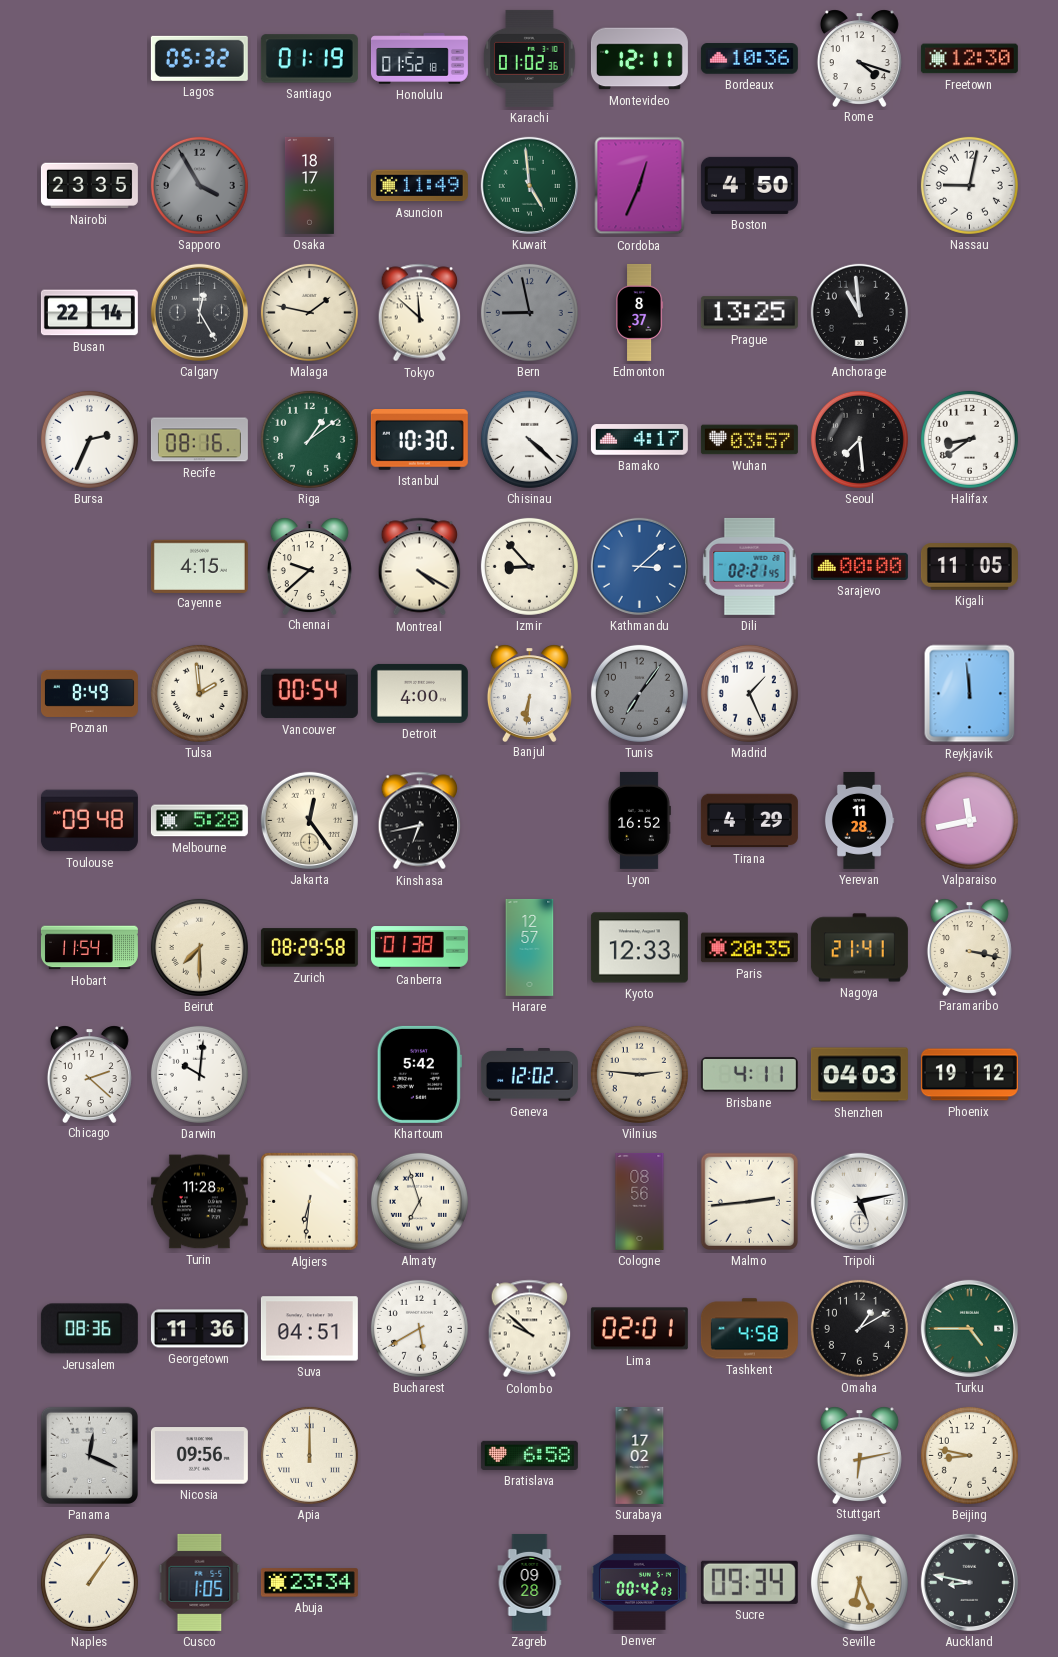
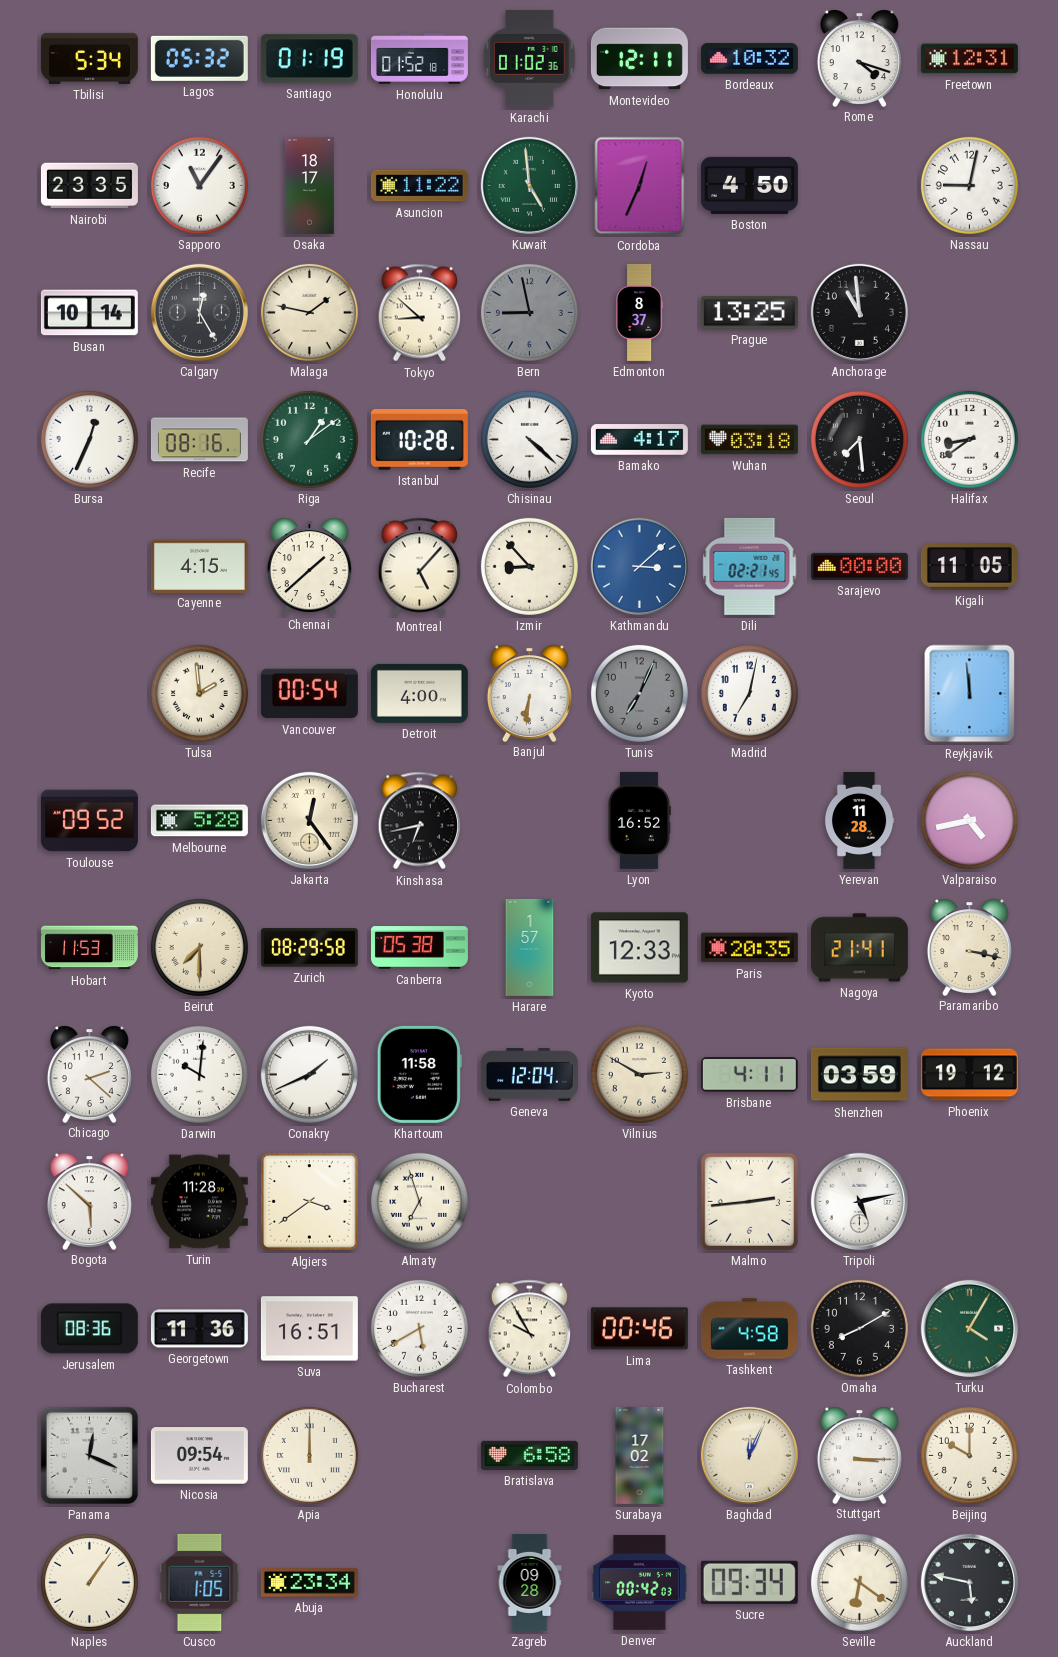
Tbilisi: none -> 5:34
Bordeaux: 10:36 -> 10:32
Freetown: 12:30 -> 12:31
Sapporo: 3:55 -> 11:06
Sapporo dial: grey -> white
Asuncion: 11:49 -> 11:22
Busan: 22:14 -> 10:14
Tokyo: 11:52 -> 8:52
Bursa: 2:34 -> 12:34
Istanbul: 10:30 -> 10:28
Wuhan: 03:57 -> 03:18
Chennai: 9:38 -> 1:38
Montreal: 4:20 -> 5:07
Poznan: 8:49 -> none
Tunis: 7:06 -> 7:04
Madrid: 1:26 -> 7:02
Toulouse: 09:48 -> 09:52
Tirana: 4:29 -> none
Valparaiso: 11:43 -> 4:43
Hobart: 11:54 -> 11:53
Canberra: 01:38 -> 05:38
Harare: 12:57 -> 1:57
Conakry: none -> 1:41
Khartoum: 5:42 -> 11:58
Geneva: 12:02 -> 12:04
Vilnius: 2:46 -> 2:50
Shenzhen: 04:03 -> 03:59
Bogota: none -> 5:52
Algiers: 6:31 -> 3:39
Cologne: 08:56 -> none
Suva: 04:51 -> 16:51
Colombo: 9:52 -> 9:55
Lima: 02:01 -> 00:46
Omaha: 1:10 -> 8:10
Turku: 4:45 -> 4:05
Nicosia: 09:56 -> 09:54
Baghdad: none -> 12:04
Stuttgart: 6:13 -> 3:15
Beijing: 8:47 -> 10:00
Seville: 6:26 -> 6:21
Auckland: 8:47 -> 5:47
